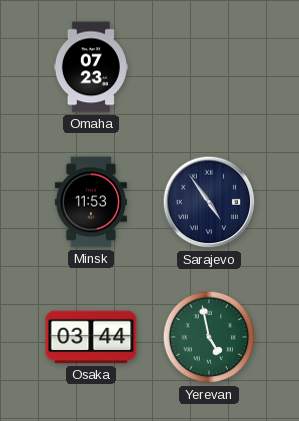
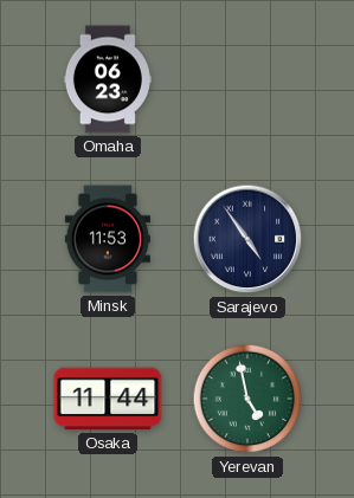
Omaha: 07:23 -> 06:23
Osaka: 03:44 -> 11:44
